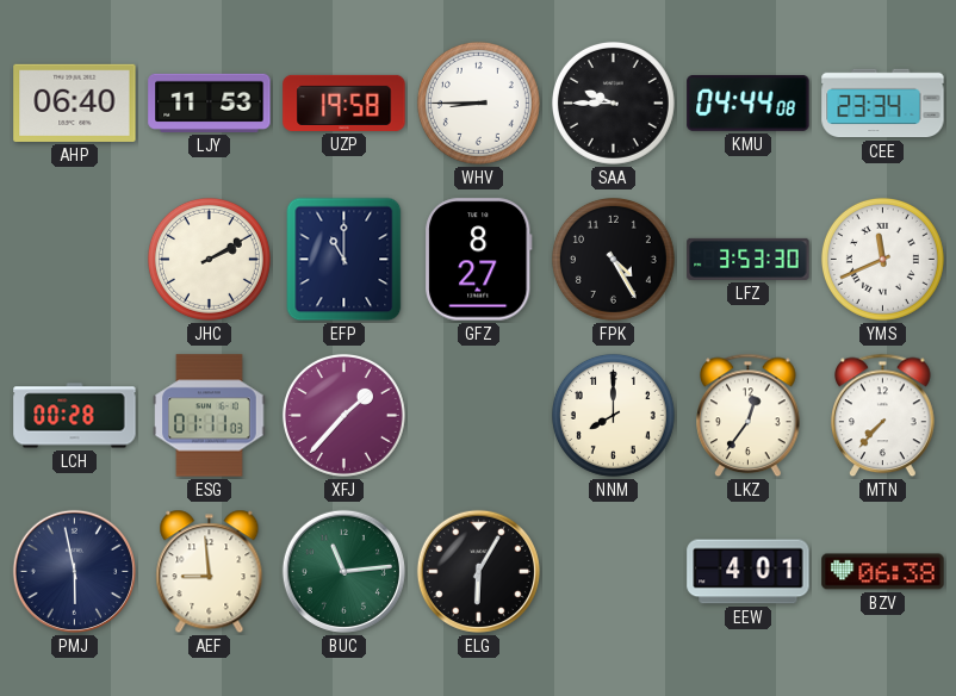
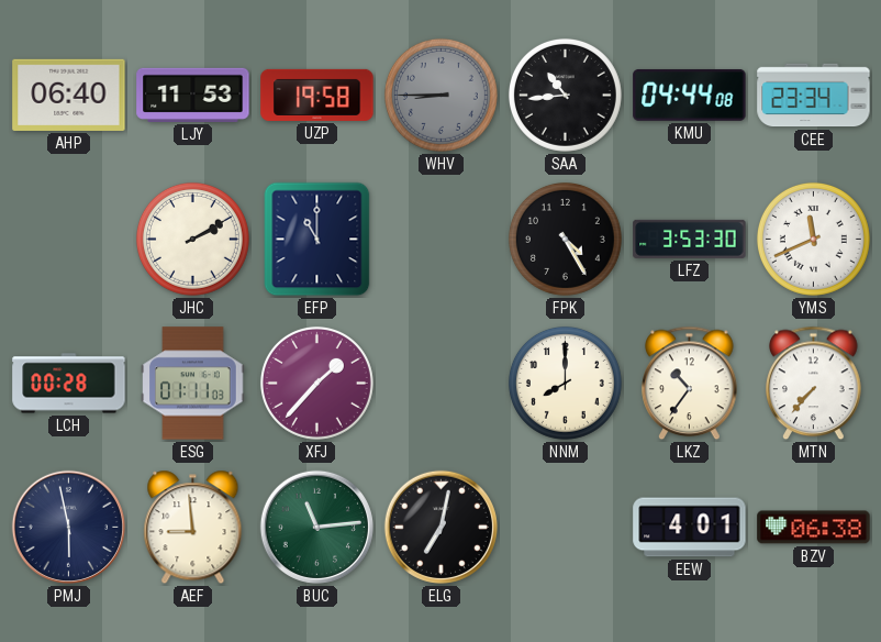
WHV dial: white -> grey
SAA: 9:45 -> 10:44
GFZ: 8:27 -> none
LKZ: 12:36 -> 10:36
ELG: 6:05 -> 7:02
